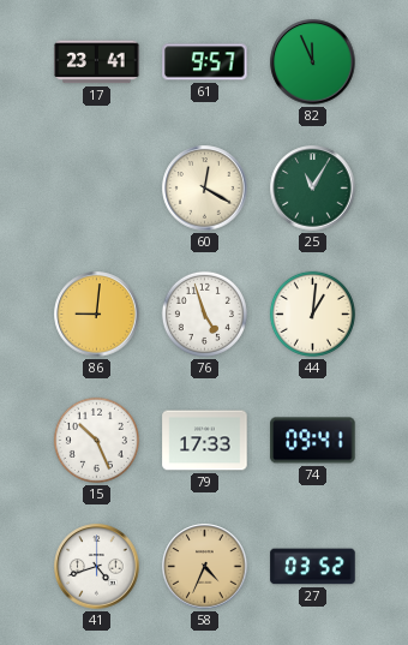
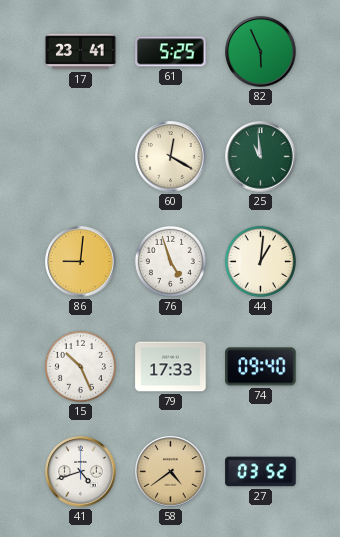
61: 9:57 -> 5:25
82: 11:56 -> 5:56
25: 11:05 -> 10:59
74: 09:41 -> 09:40
58: 4:34 -> 4:39
